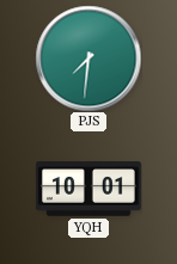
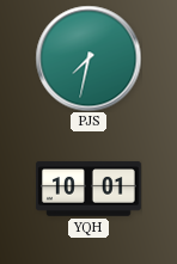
PJS: 7:31 -> 7:32
